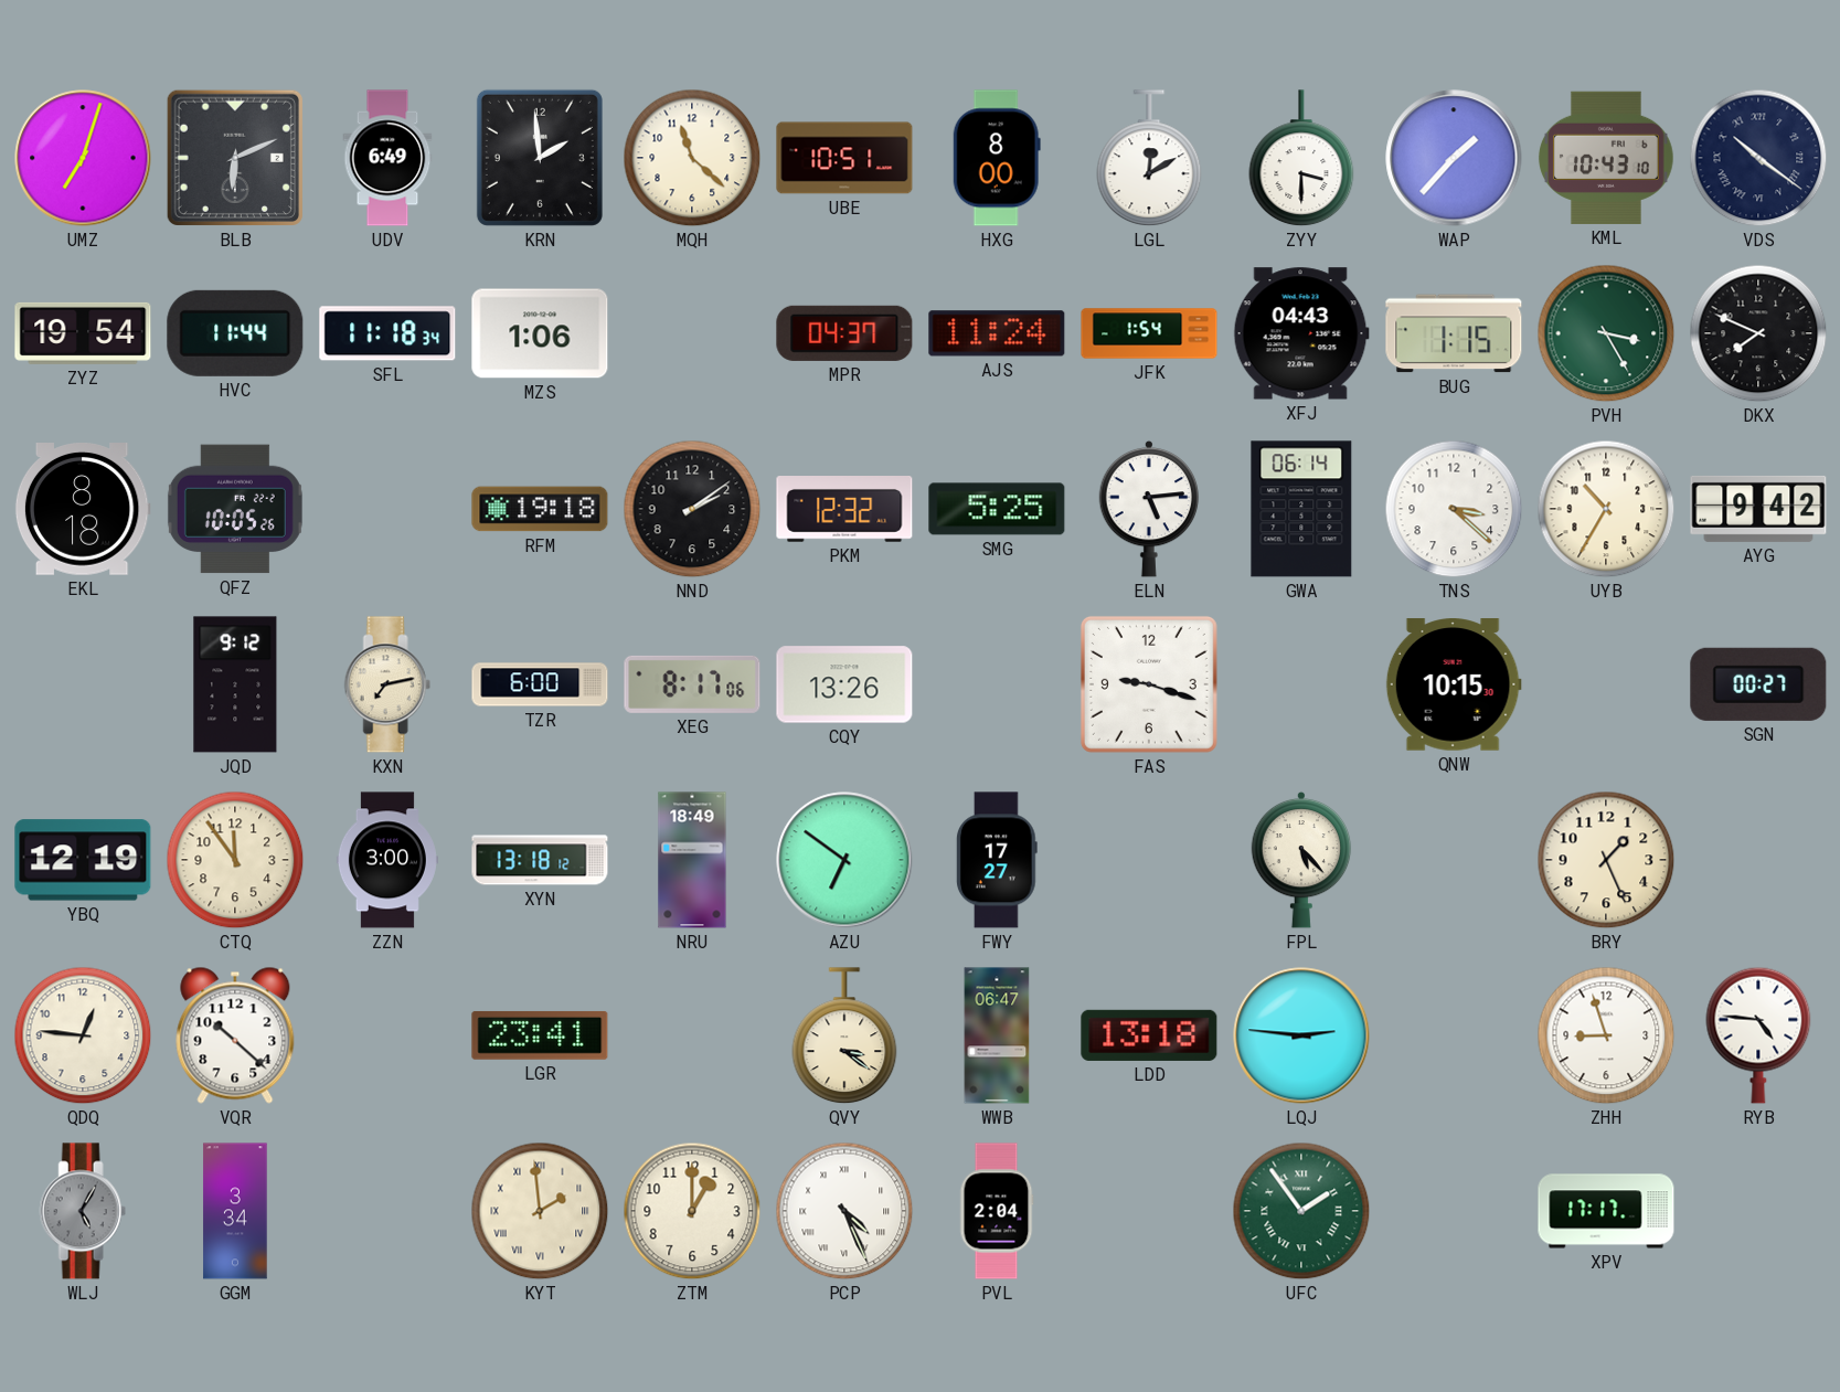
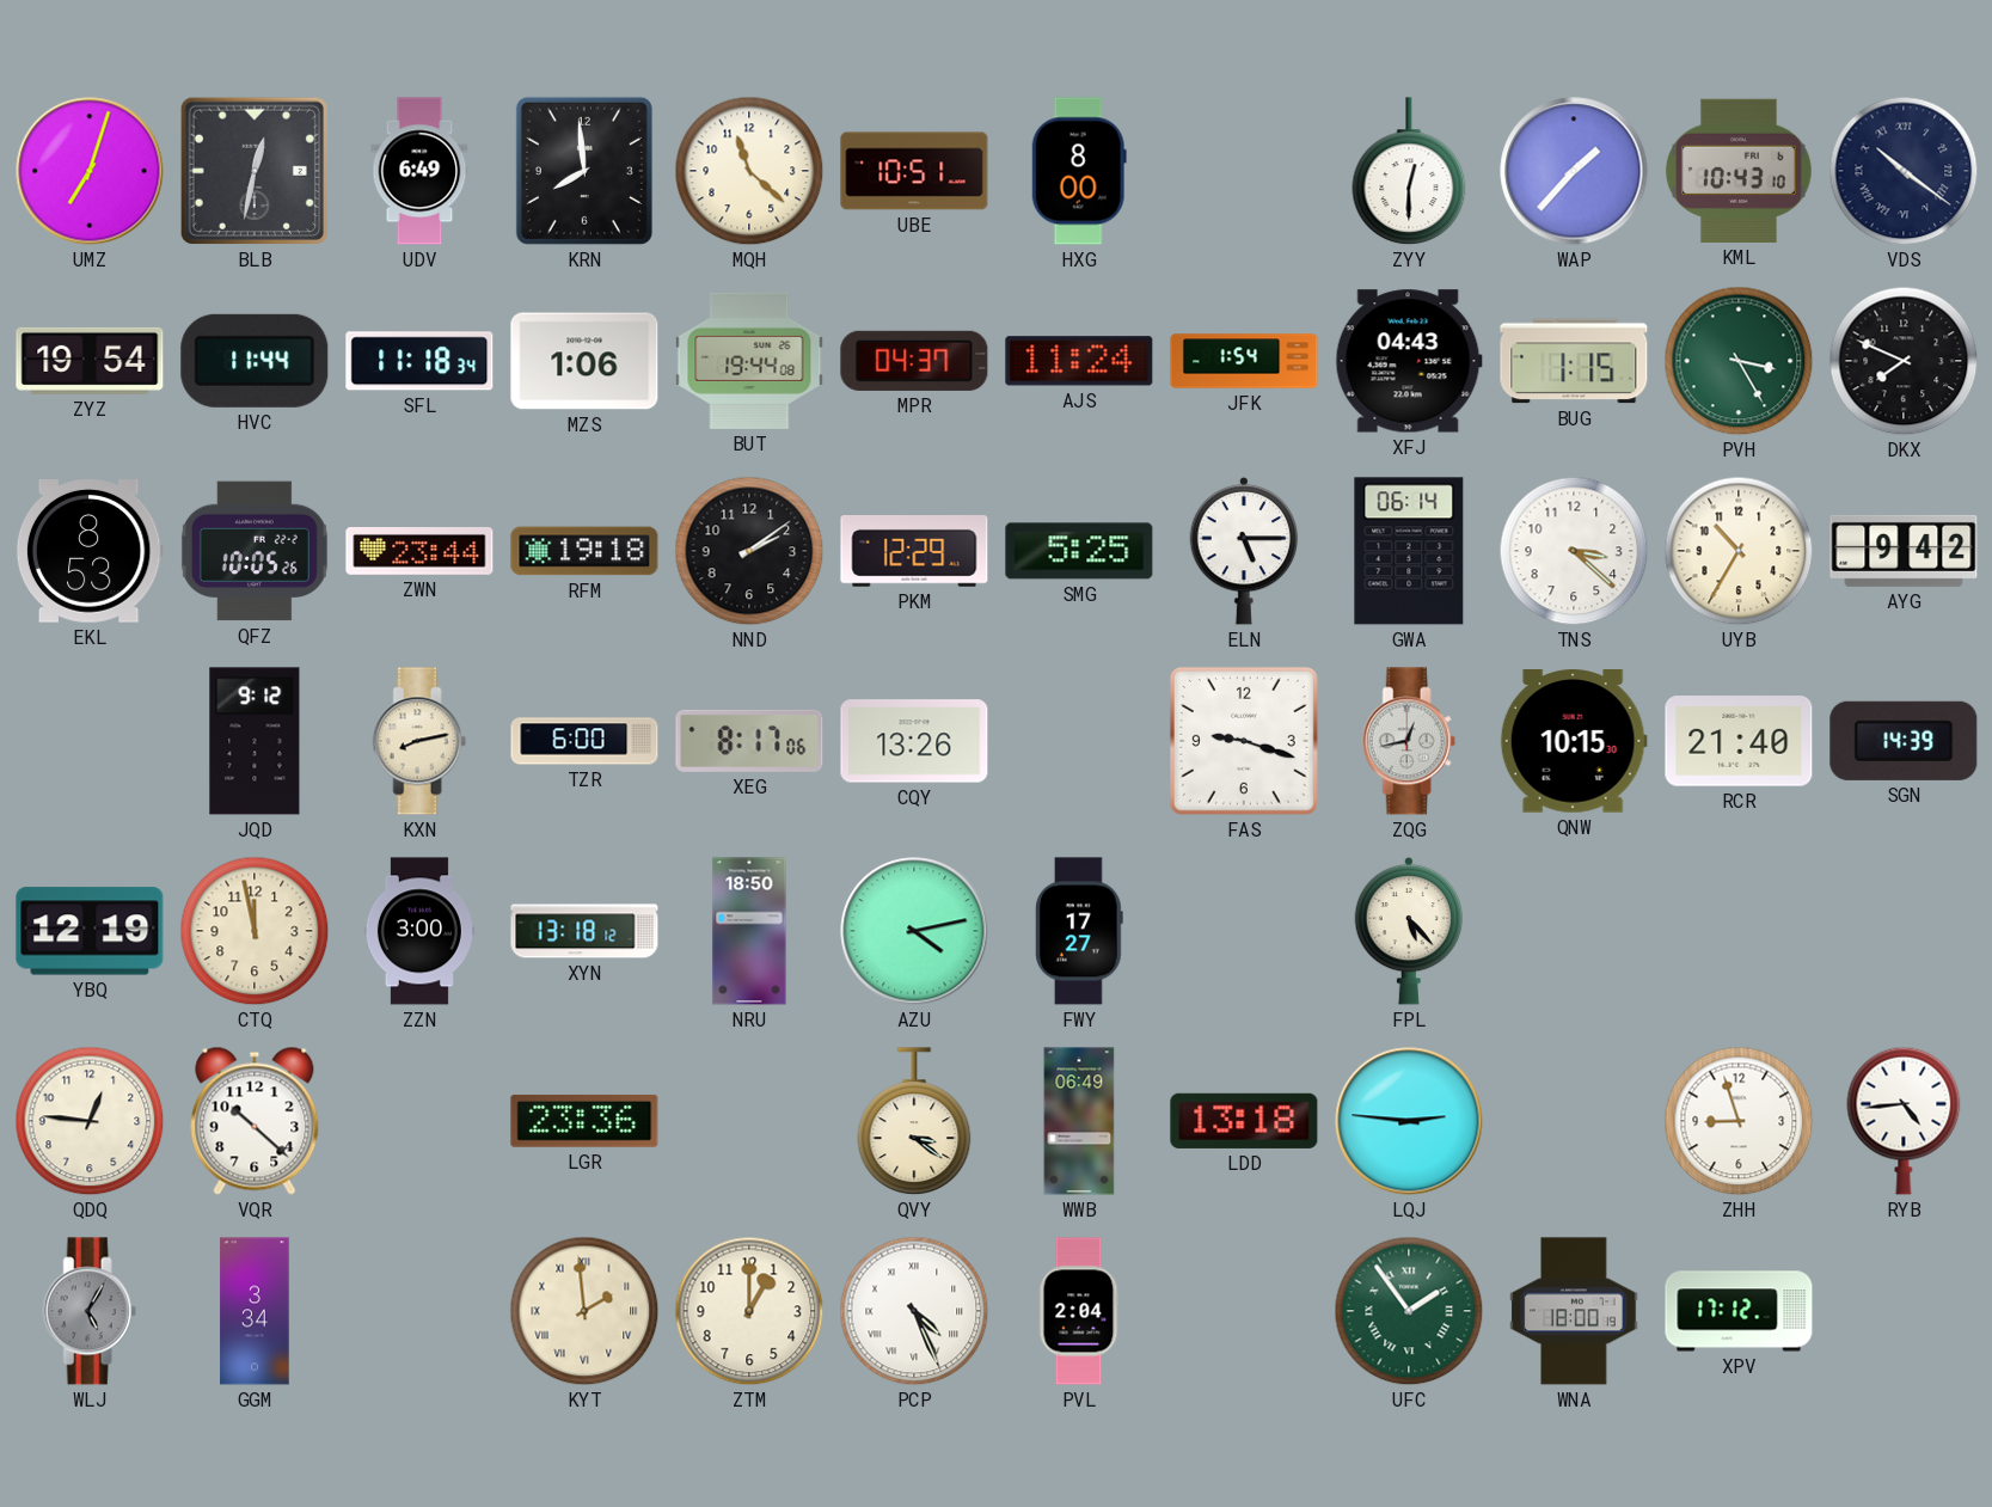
BLB: 6:11 -> 12:32
KRN: 1:59 -> 7:59
LGL: 12:10 -> none
ZYY: 3:30 -> 12:30
BUT: none -> 19:44
EKL: 8:18 -> 8:53
ZWN: none -> 23:44
PKM: 12:32 -> 12:29
ELN: 5:14 -> 5:15
KXN: 7:13 -> 8:13
ZQG: none -> 12:43
RCR: none -> 21:40
SGN: 00:27 -> 14:39
CTQ: 11:54 -> 11:58
NRU: 18:49 -> 18:50
AZU: 6:51 -> 4:13
BRY: 1:26 -> none
LGR: 23:41 -> 23:36
WWB: 06:47 -> 06:49
RYB: 4:46 -> 4:44
WNA: none -> 18:00
XPV: 17:17 -> 17:12
